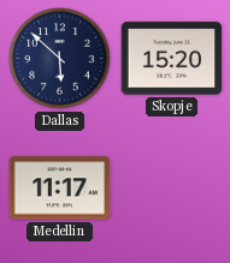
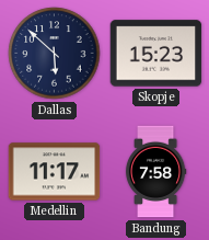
Skopje: 15:20 -> 15:23
Bandung: none -> 7:58
